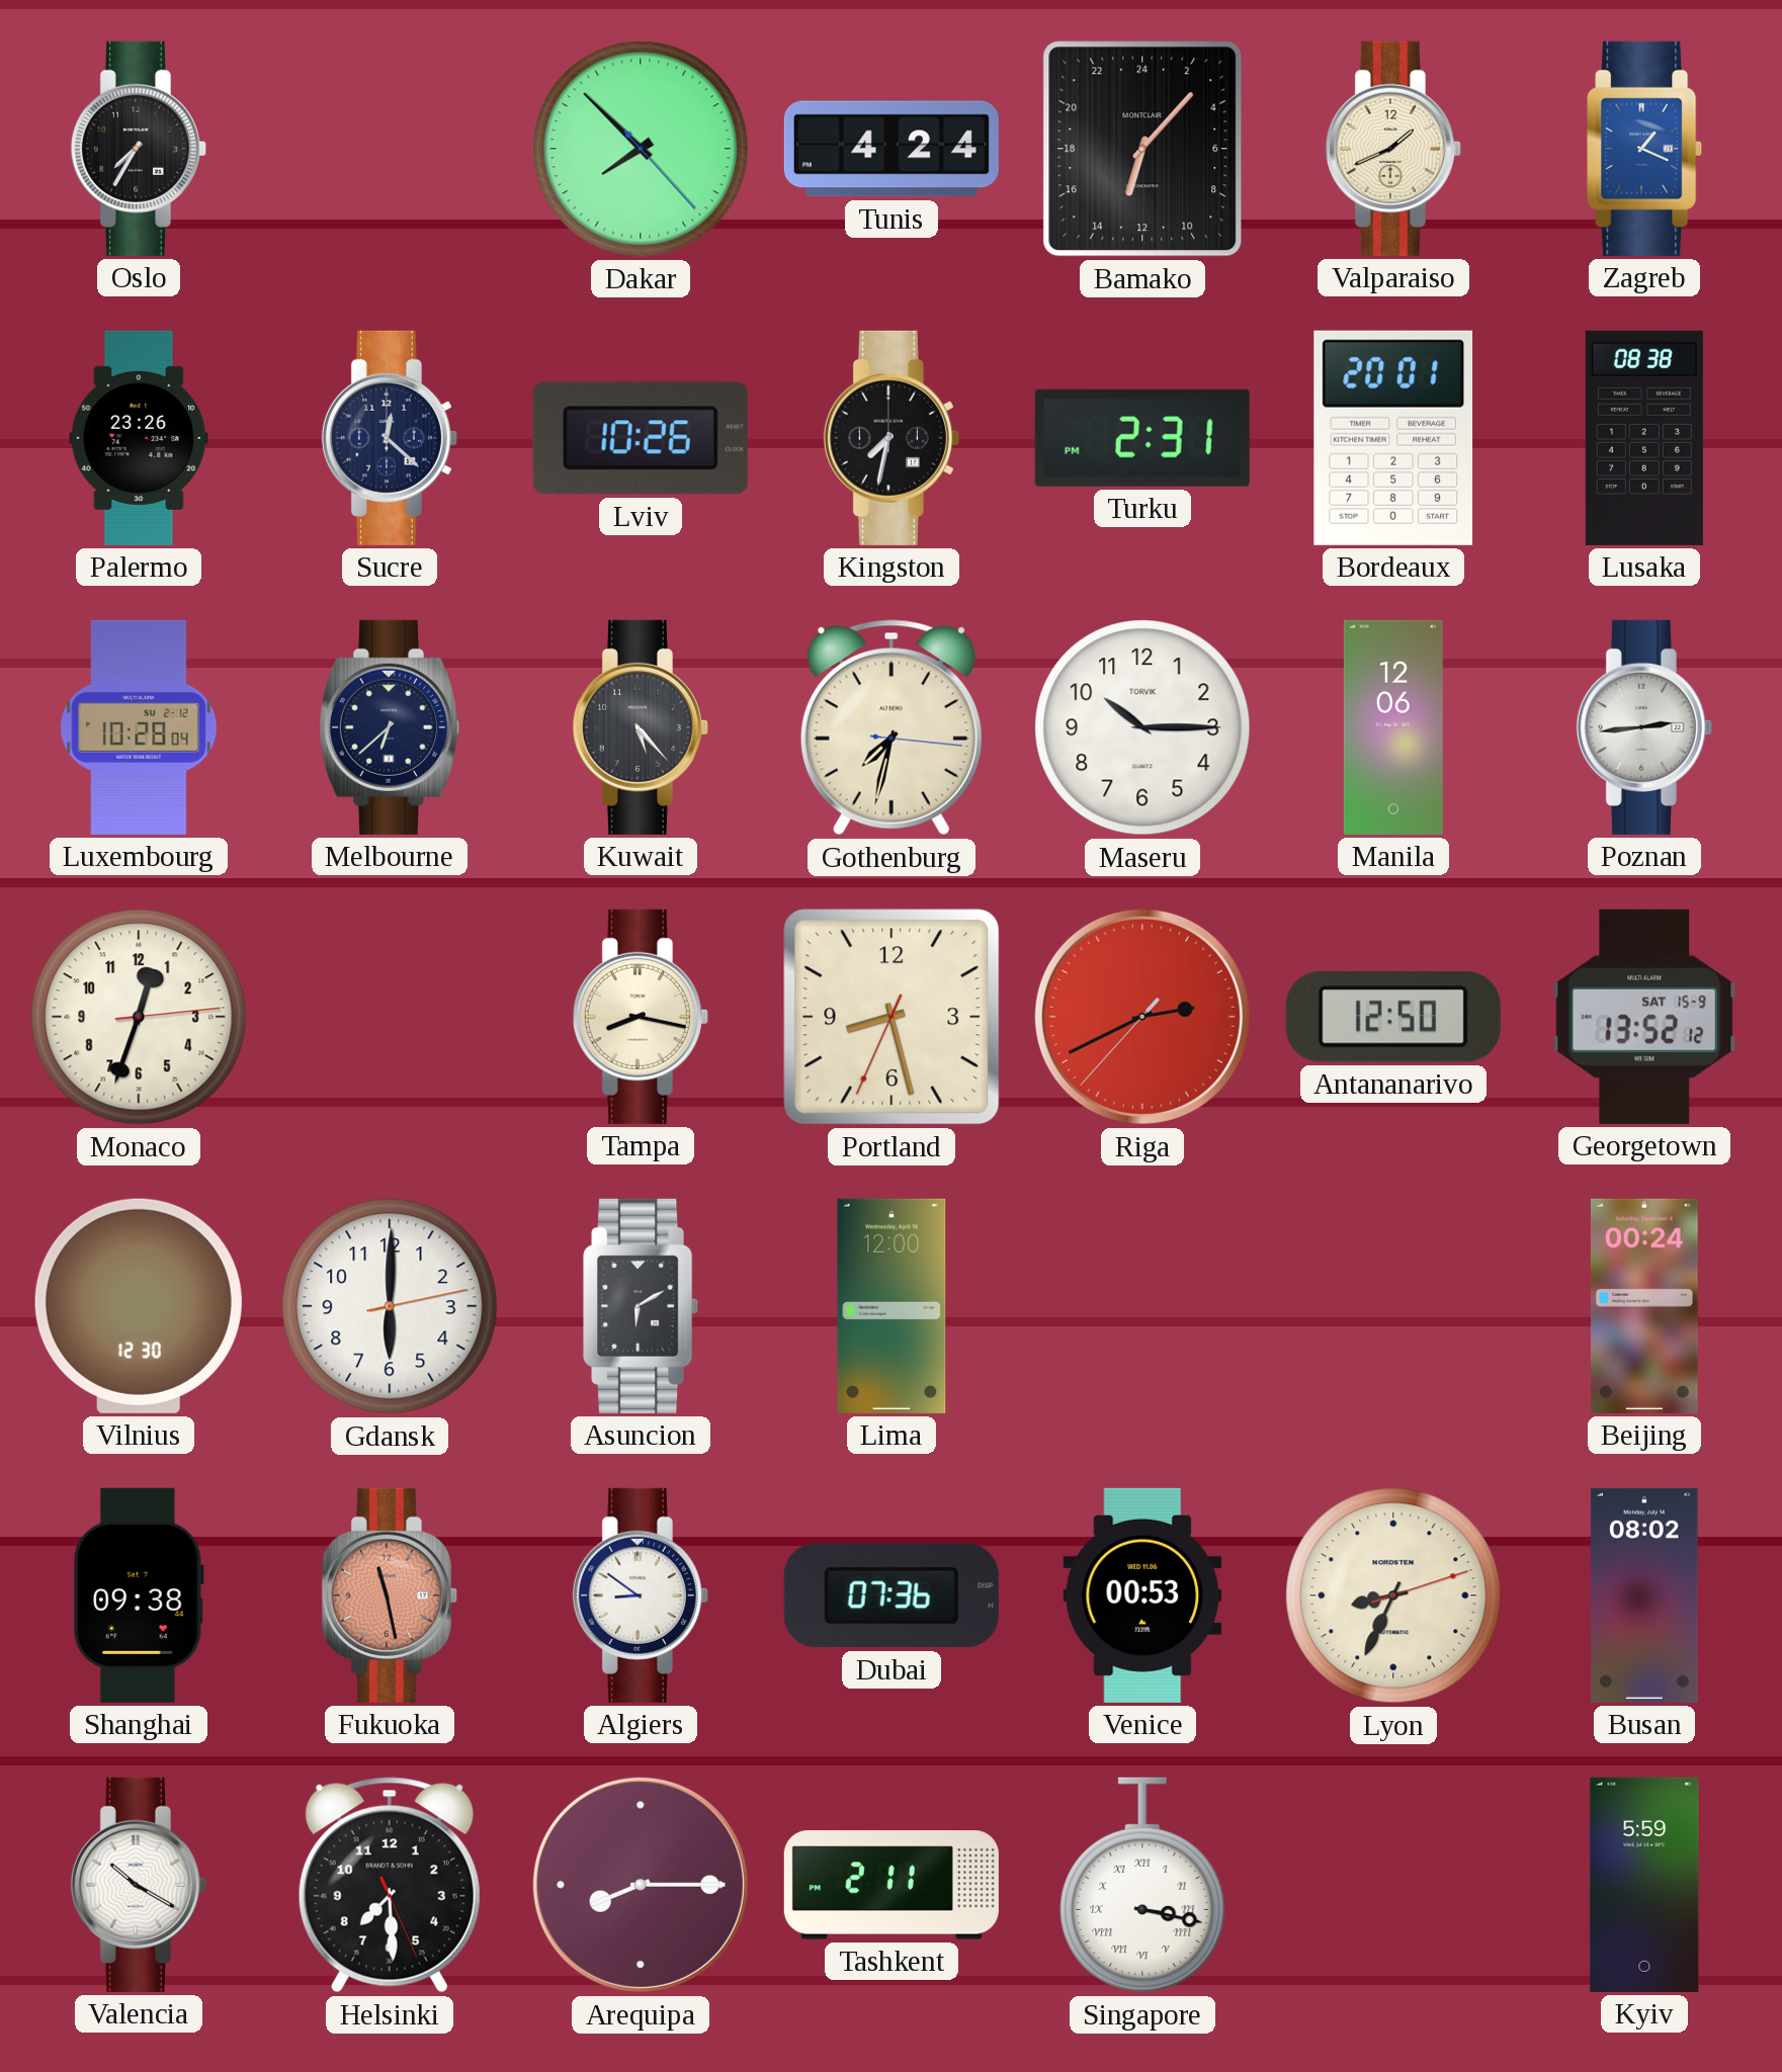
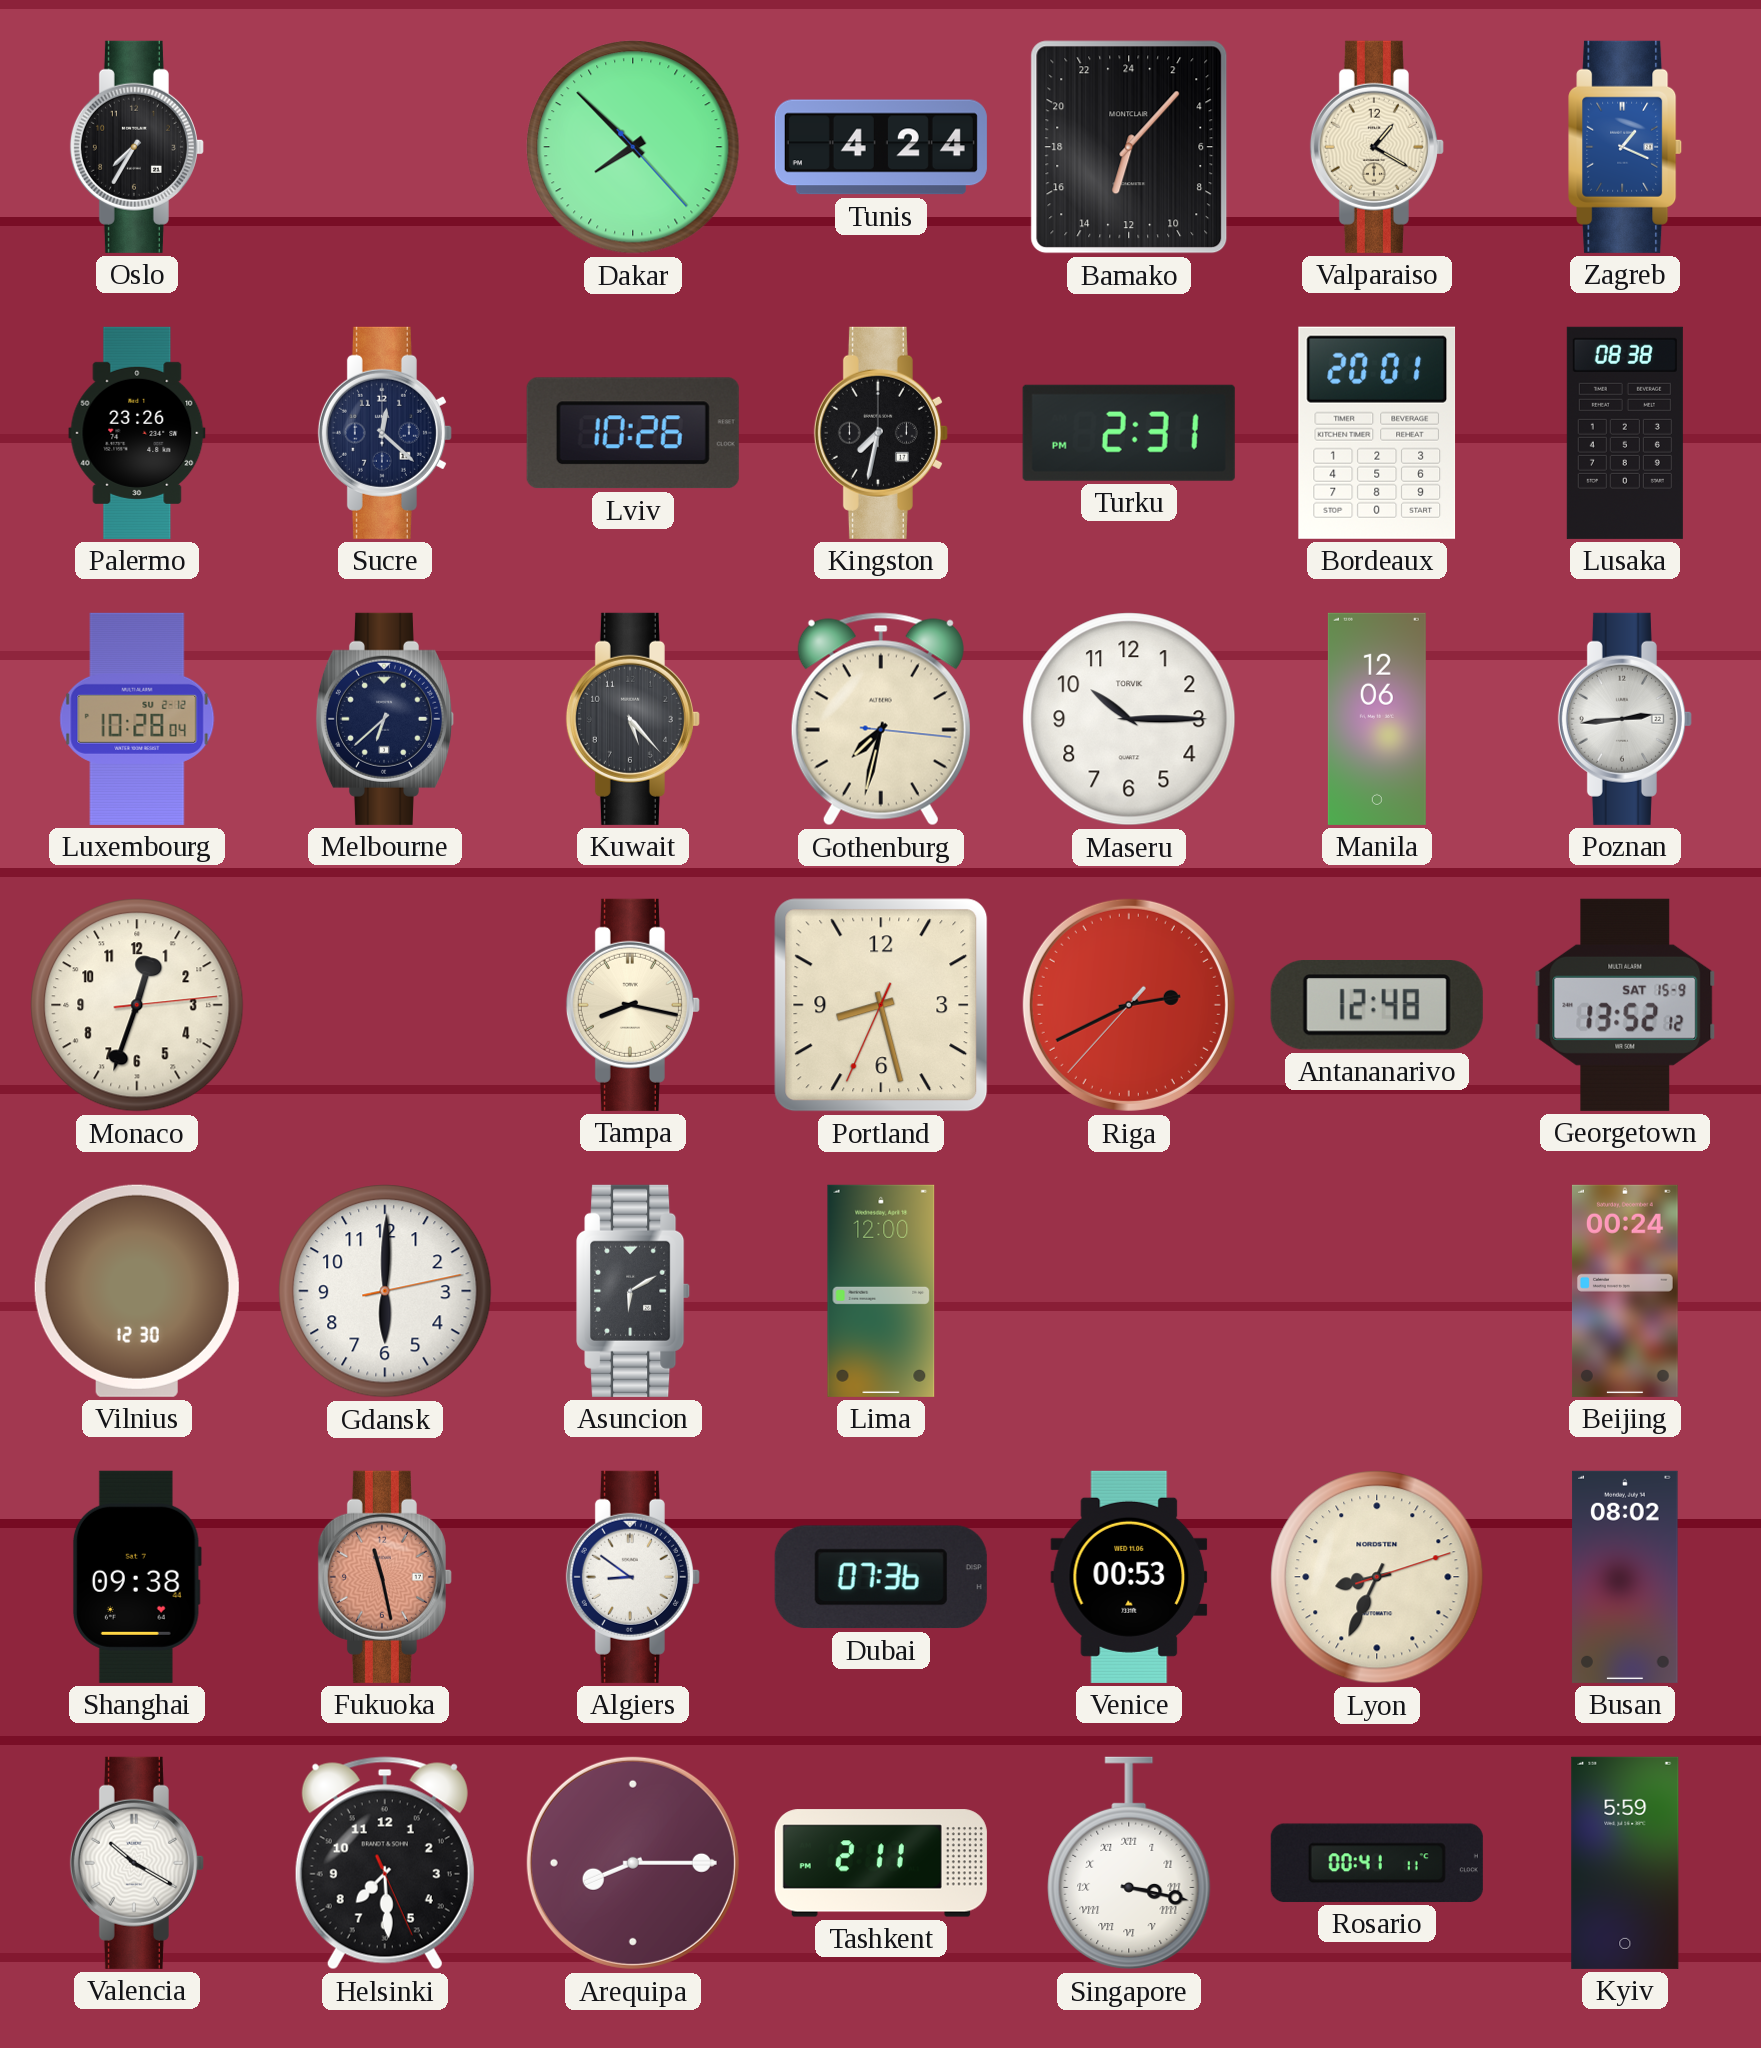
Valparaiso: 1:41 -> 1:20
Antananarivo: 12:50 -> 12:48
Rosario: none -> 00:41
